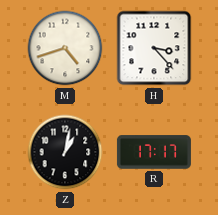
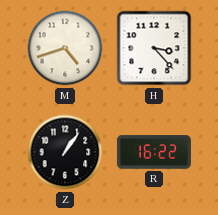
Z: 1:02 -> 1:06
R: 17:17 -> 16:22
